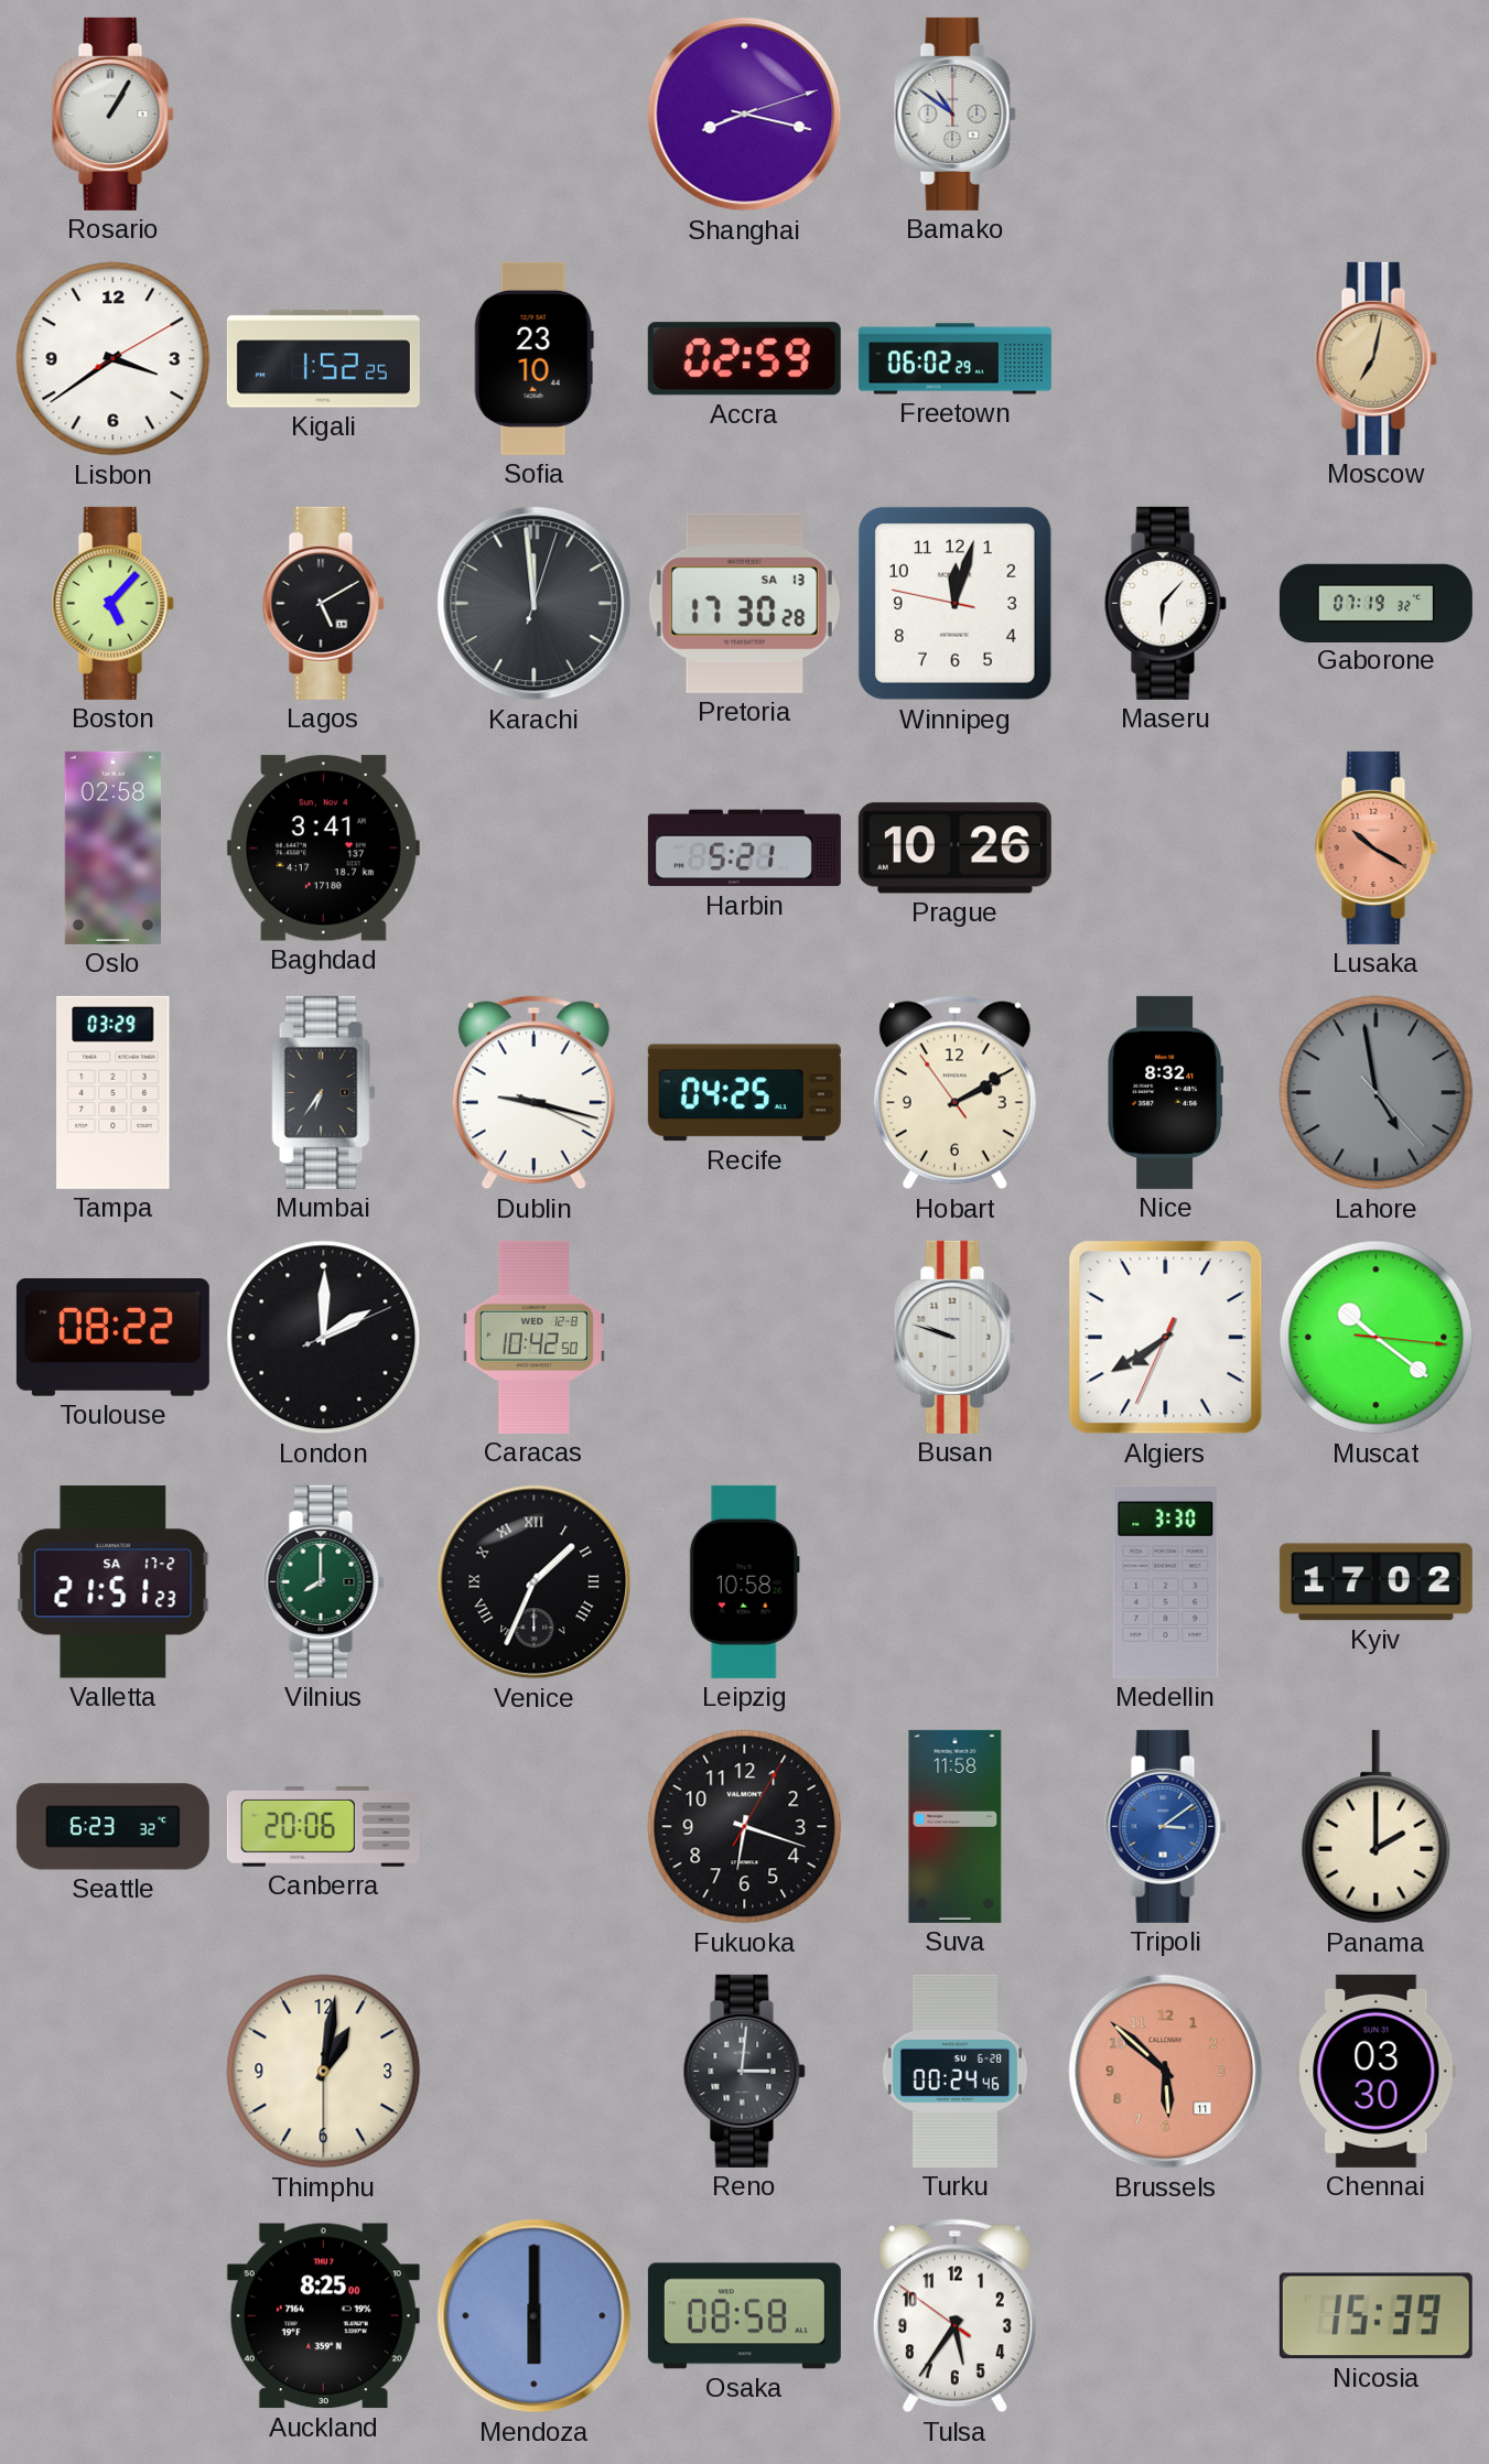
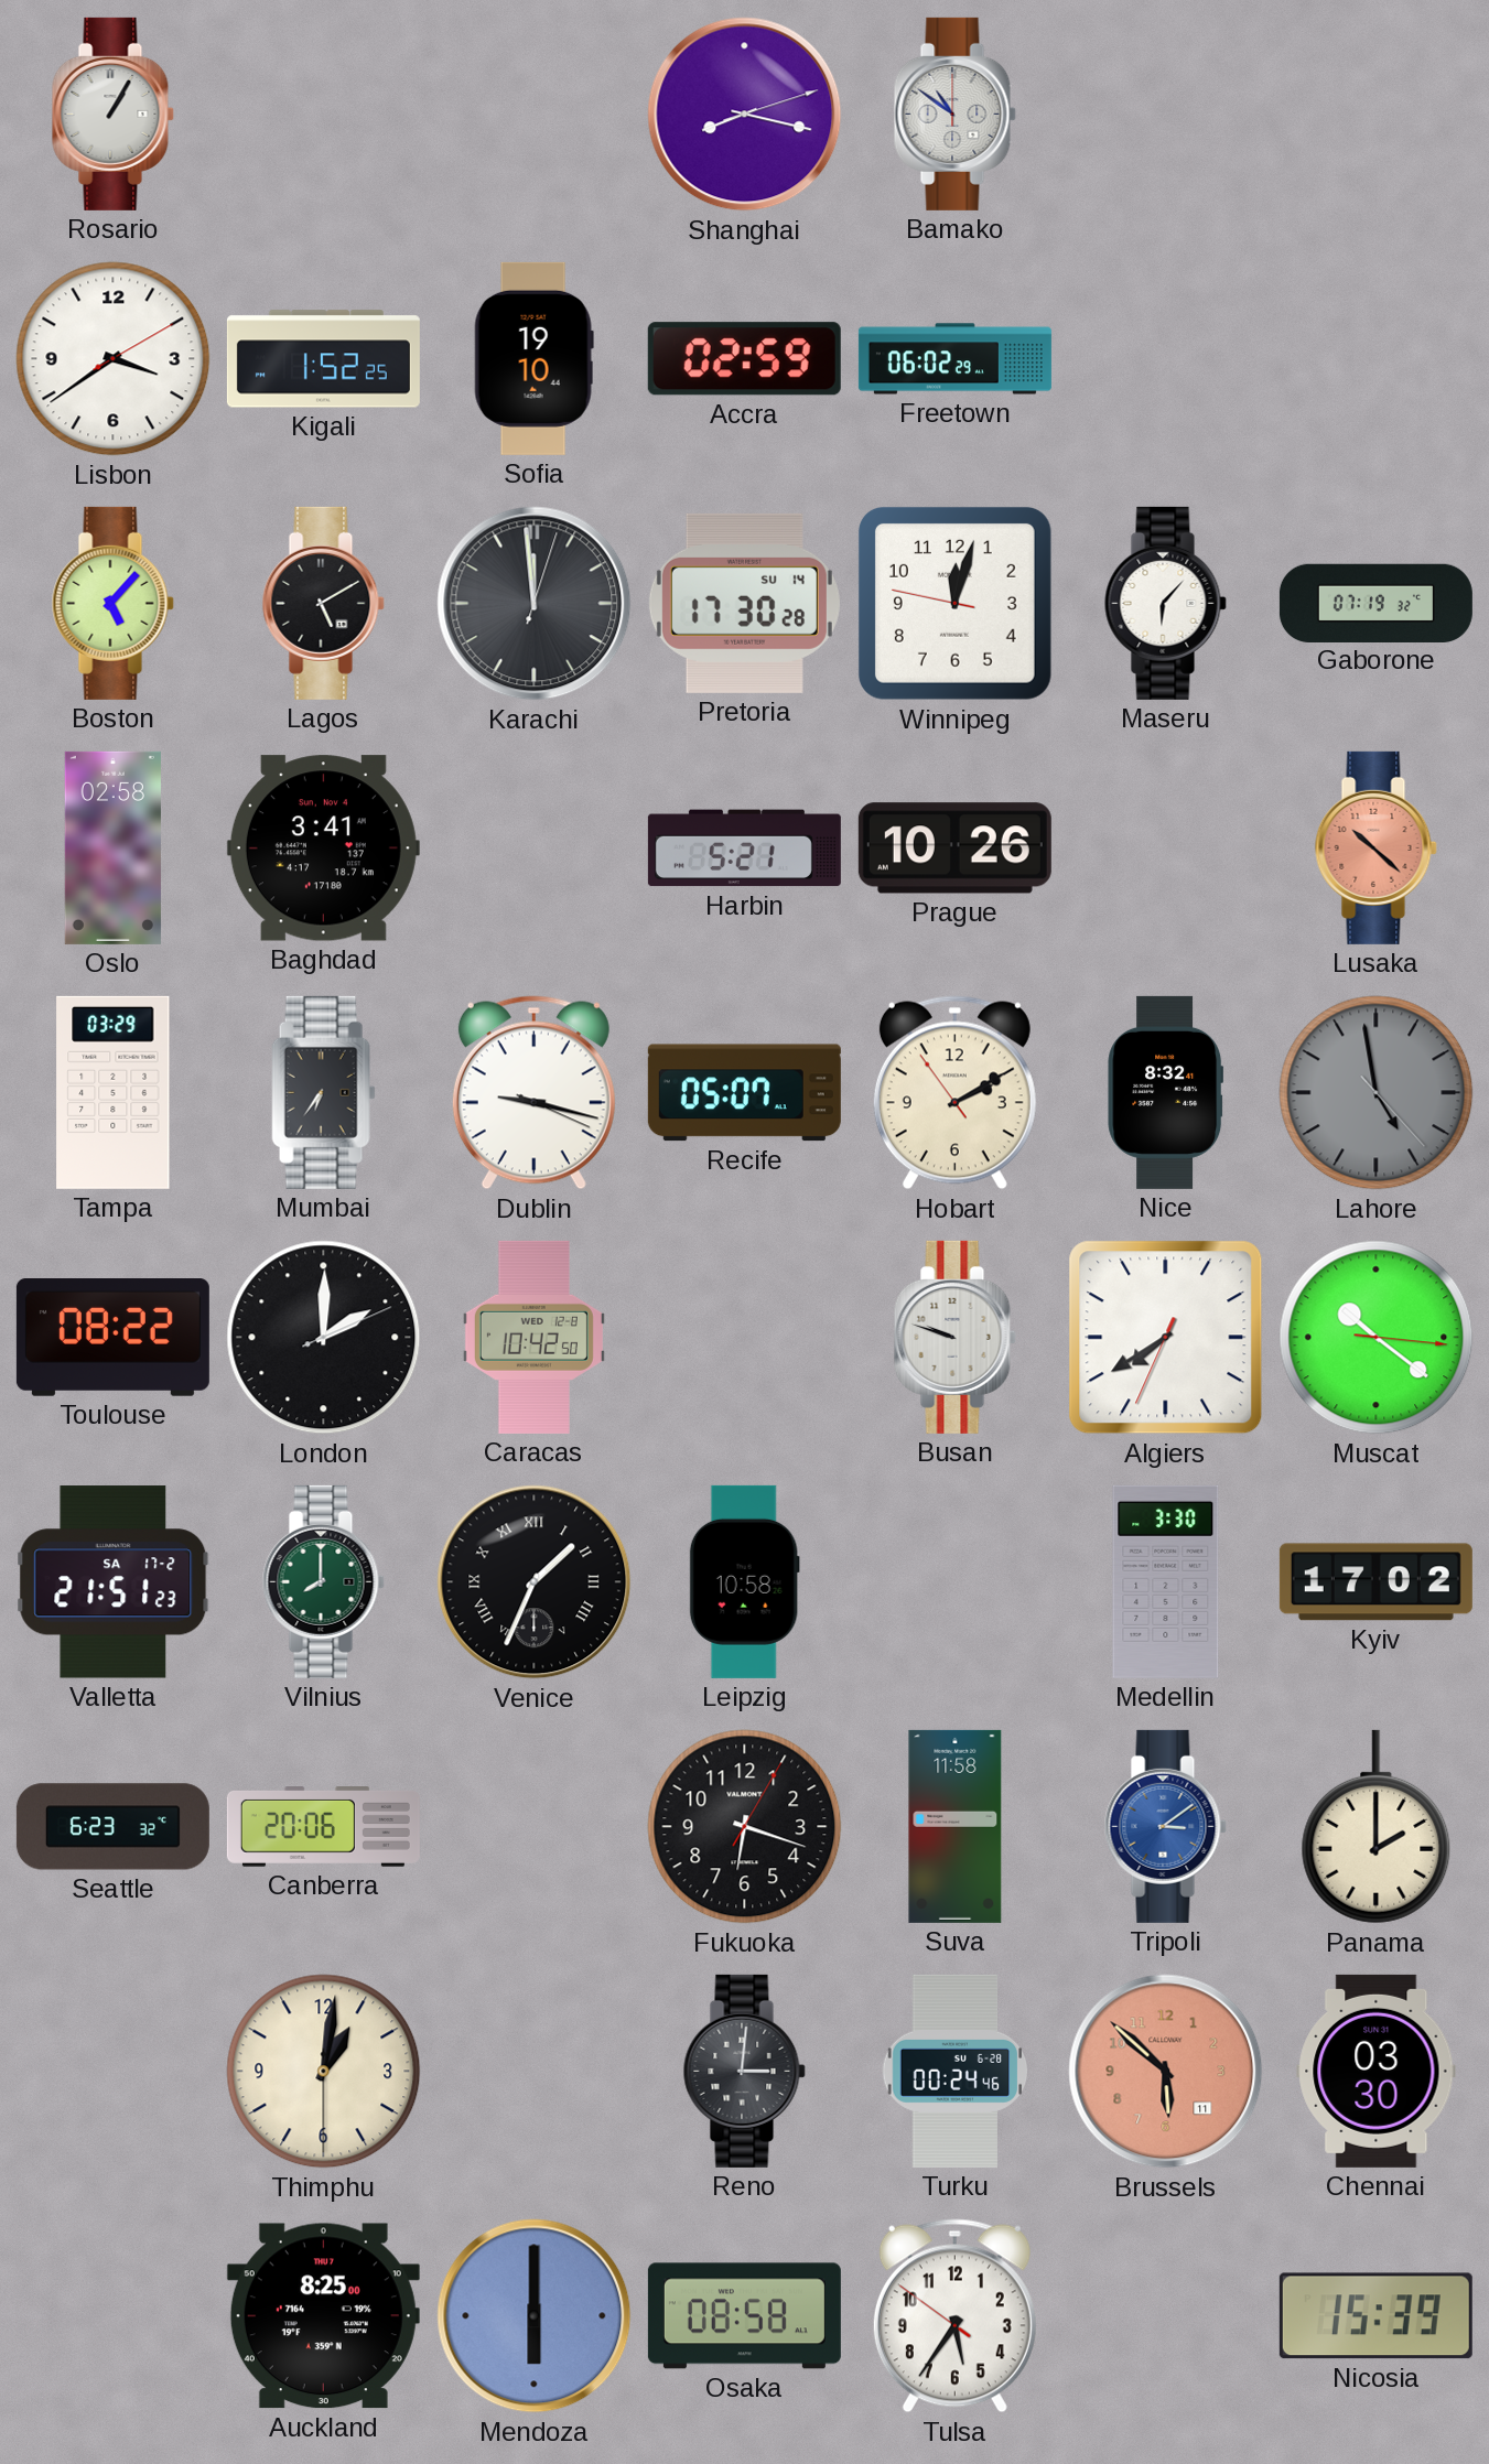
Sofia: 23:10 -> 19:10
Moscow: 7:02 -> none
Pretoria date: SA 13 -> SU 14
Lusaka: 10:20 -> 10:22
Recife: 04:25 -> 05:07
